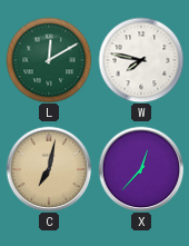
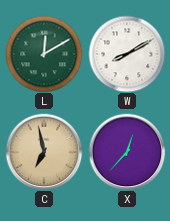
W: 7:47 -> 8:10
C: 7:02 -> 6:58
